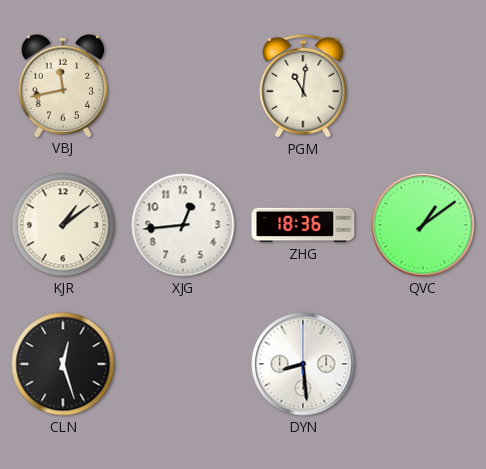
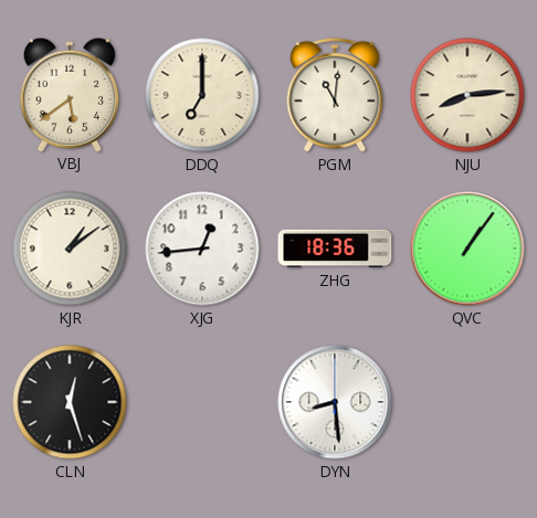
VBJ: 11:43 -> 5:39
DDQ: none -> 7:00
NJU: none -> 8:14
QVC: 1:09 -> 1:06
